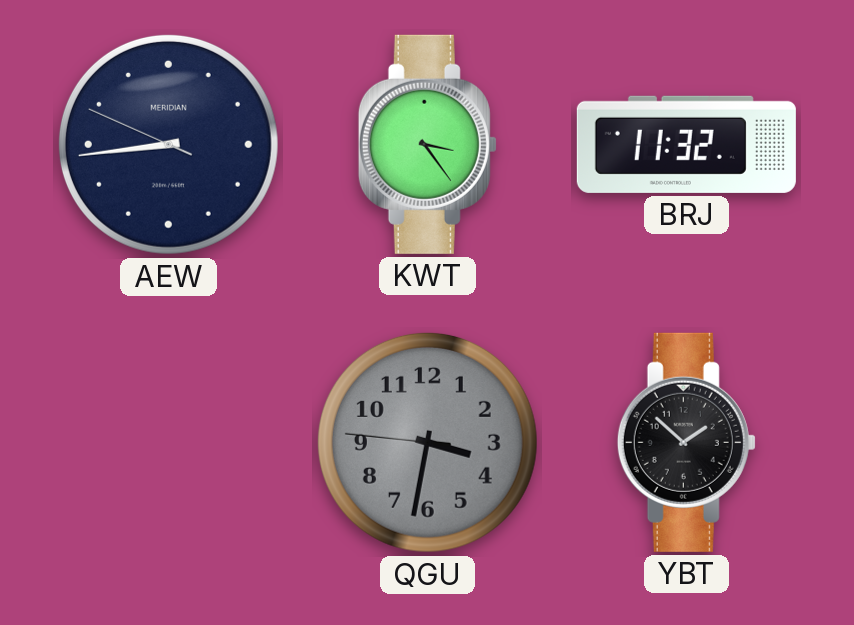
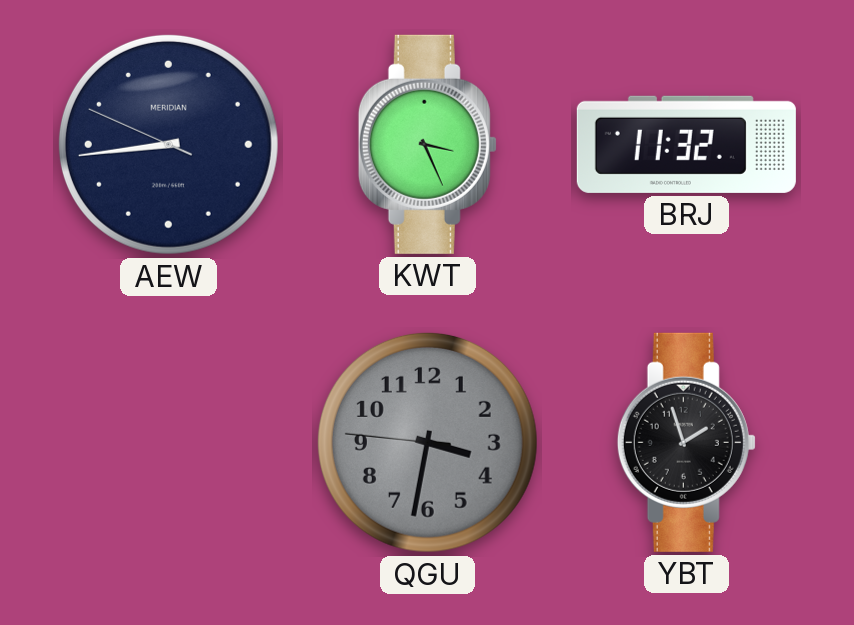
KWT: 3:24 -> 3:26
YBT: 1:52 -> 1:57
